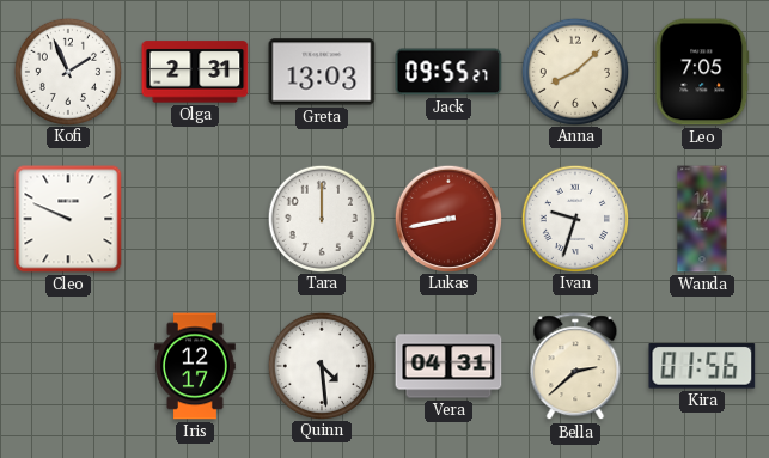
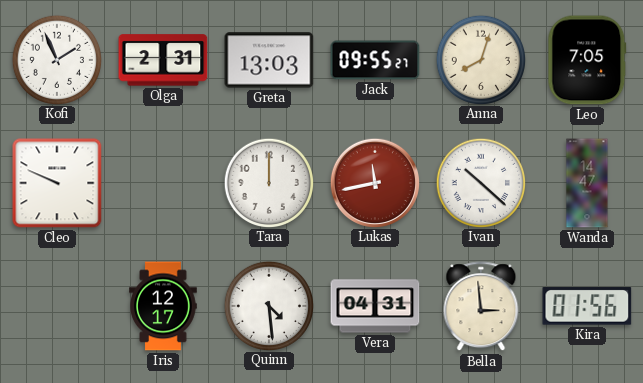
Anna: 8:08 -> 8:03
Lukas: 8:43 -> 11:43
Ivan: 9:33 -> 10:22
Bella: 2:38 -> 2:59
